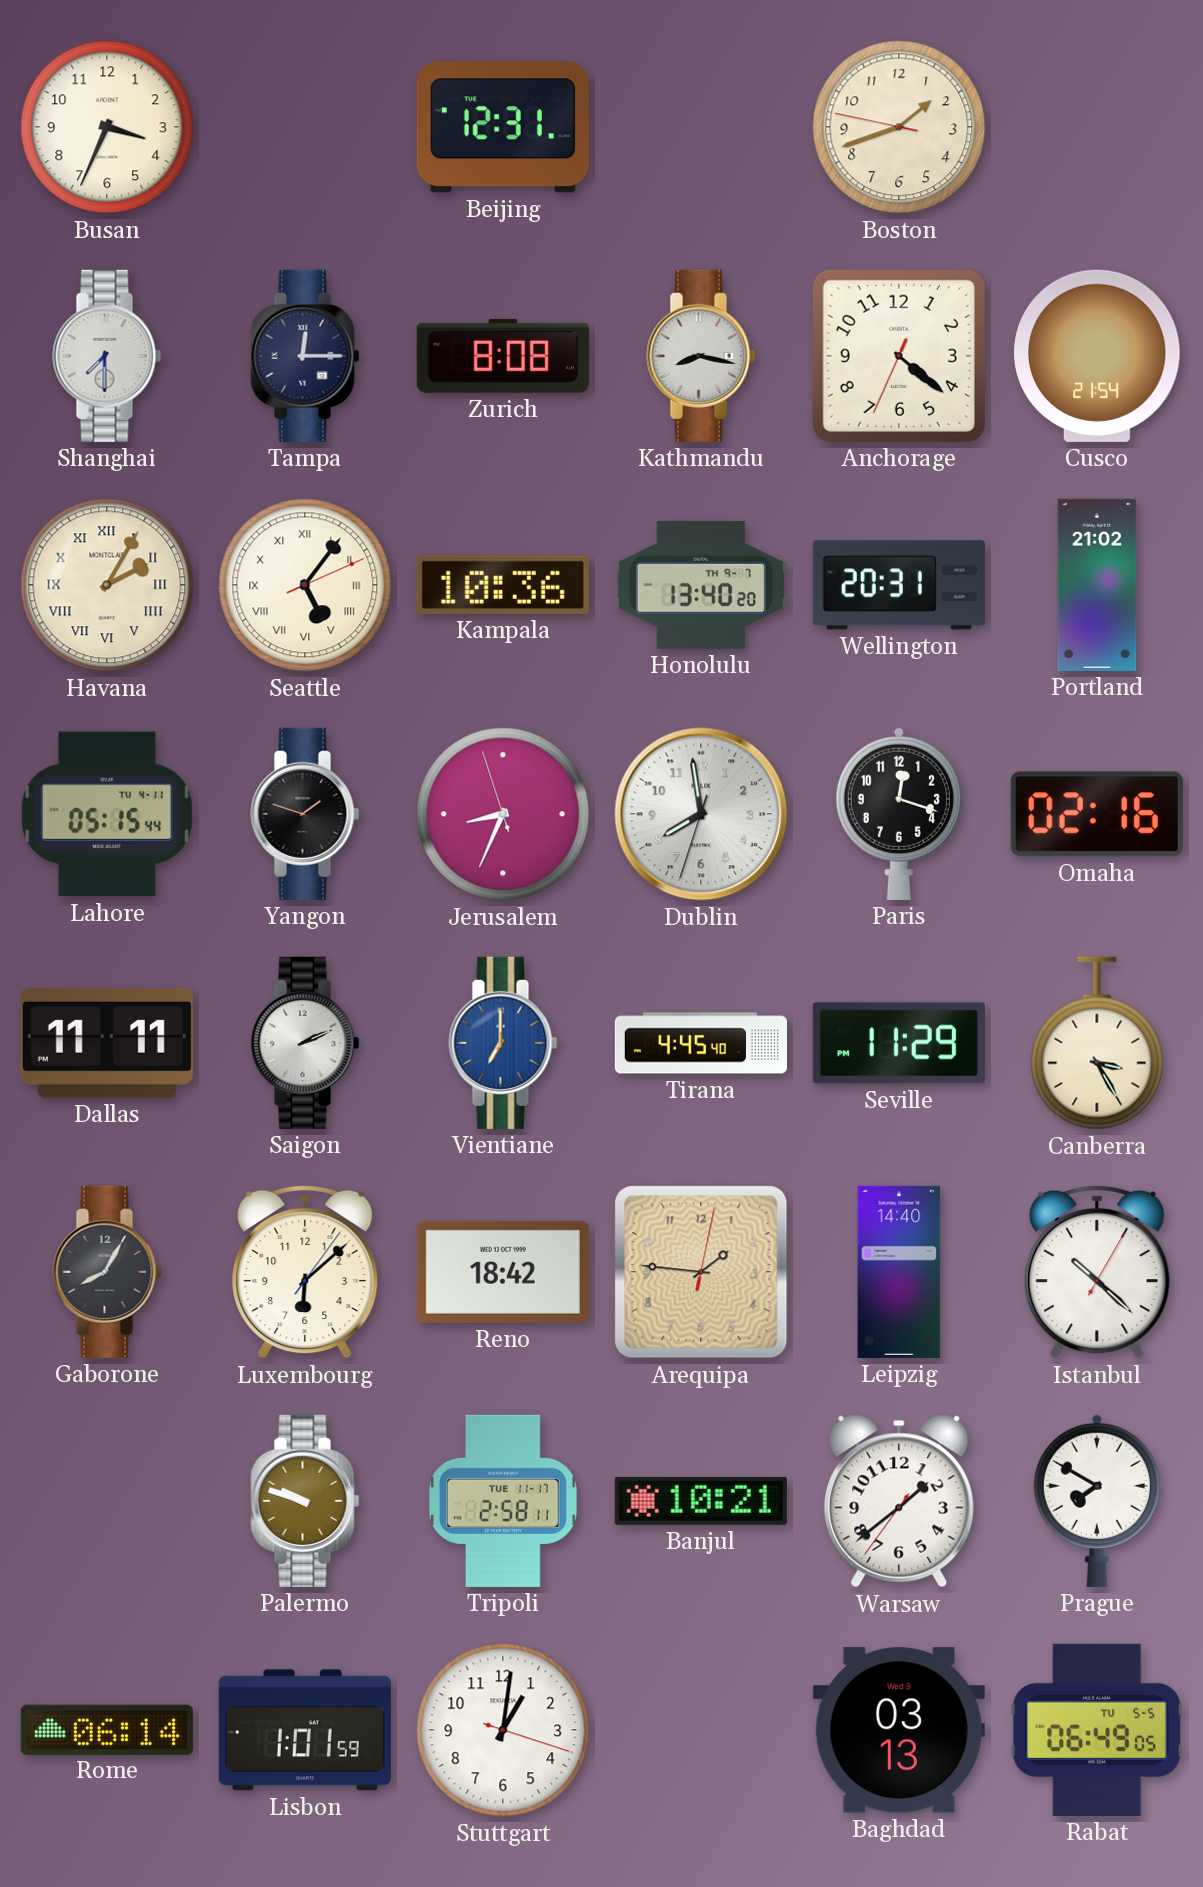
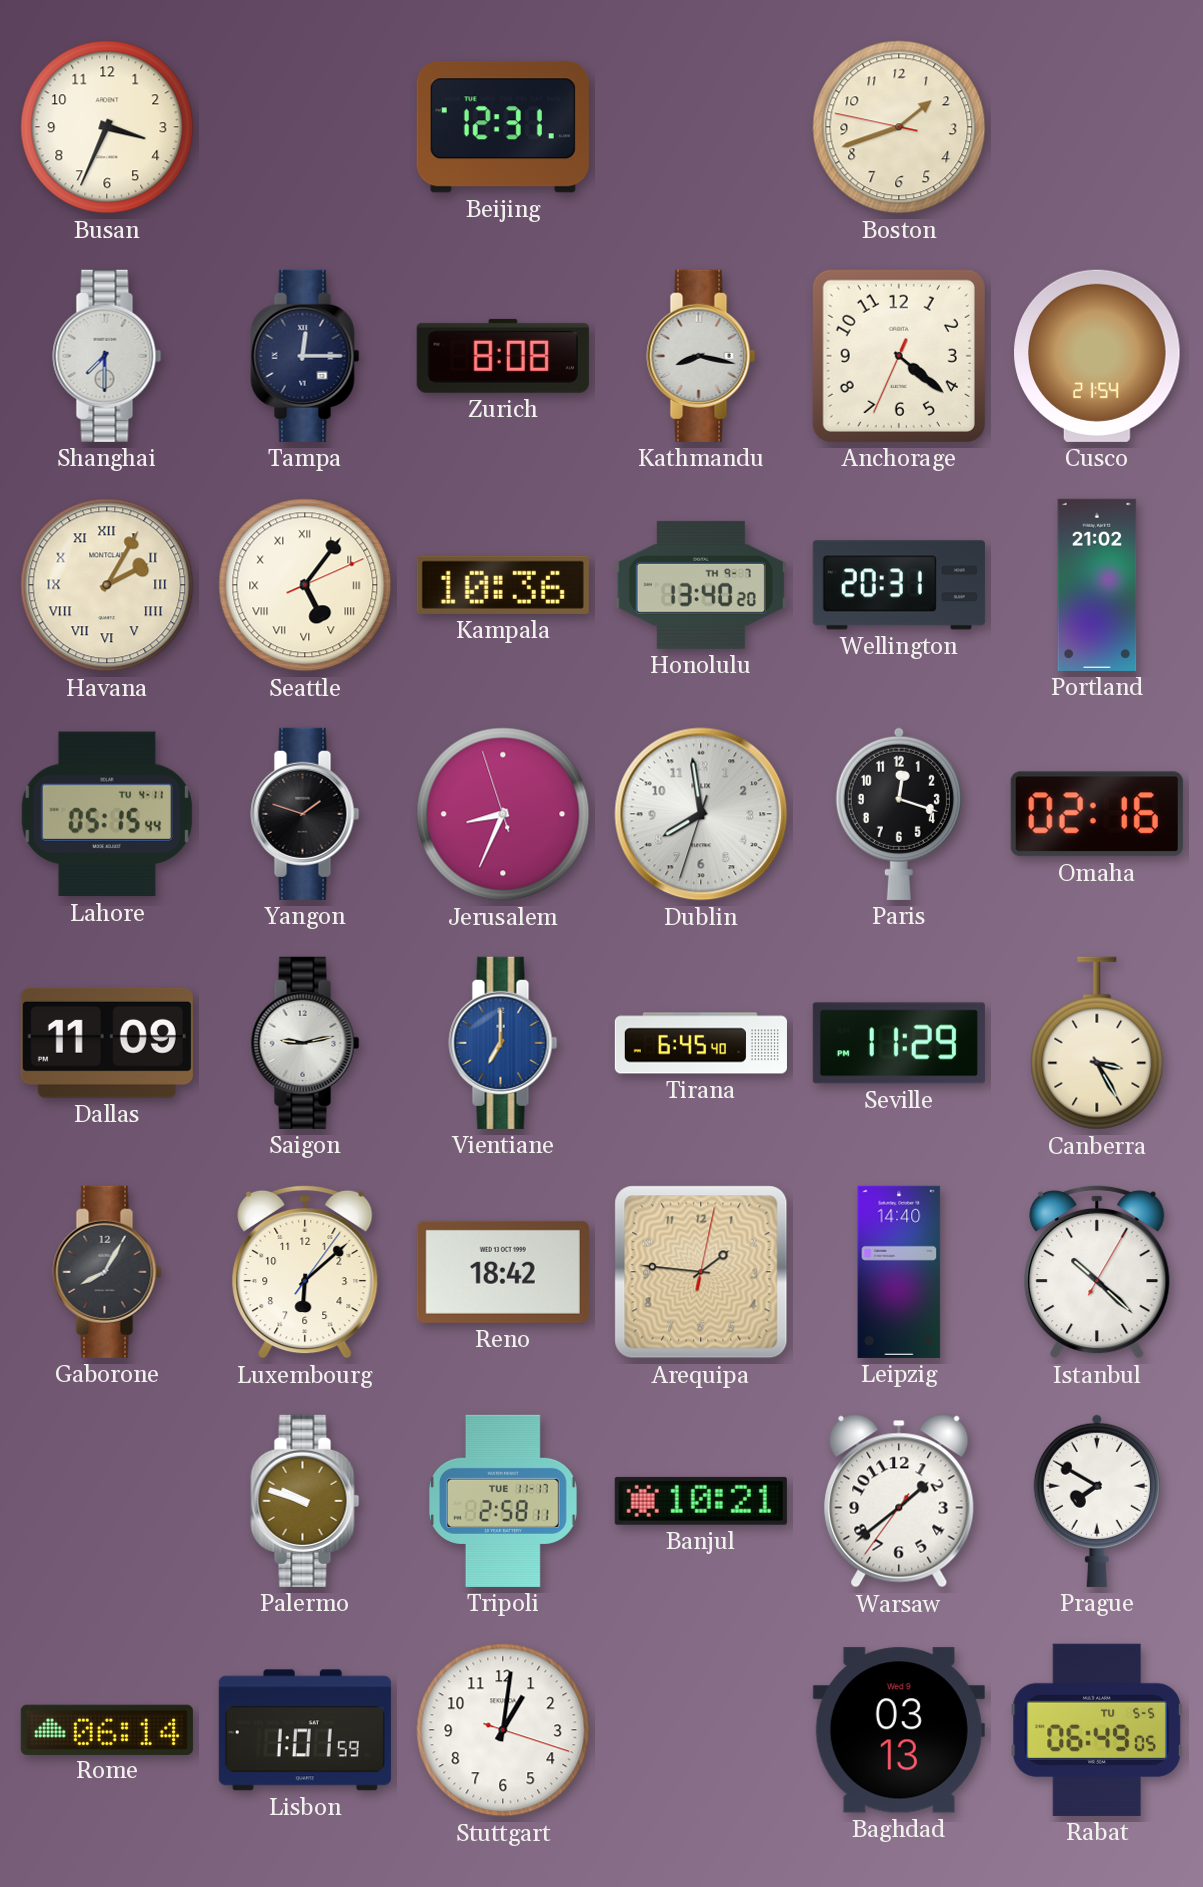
Dallas: 11:11 -> 11:09
Saigon: 2:11 -> 9:13
Tirana: 4:45 -> 6:45
